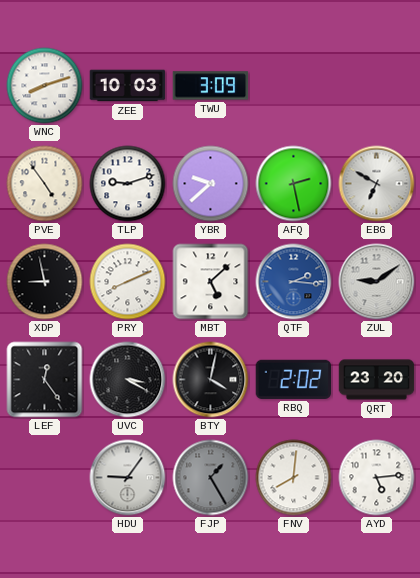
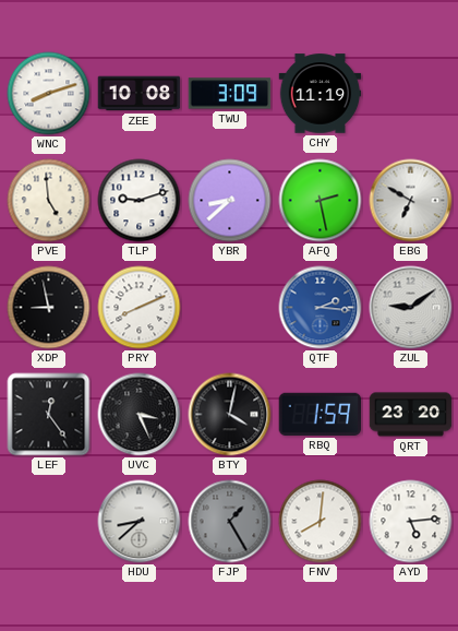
ZEE: 10:03 -> 10:08
CHY: none -> 11:19
PVE: 4:54 -> 4:59
YBR: 9:38 -> 8:38
MBT: 5:08 -> none
UVC: 3:20 -> 3:26
RBQ: 2:02 -> 1:59
HDU: 9:06 -> 8:38
